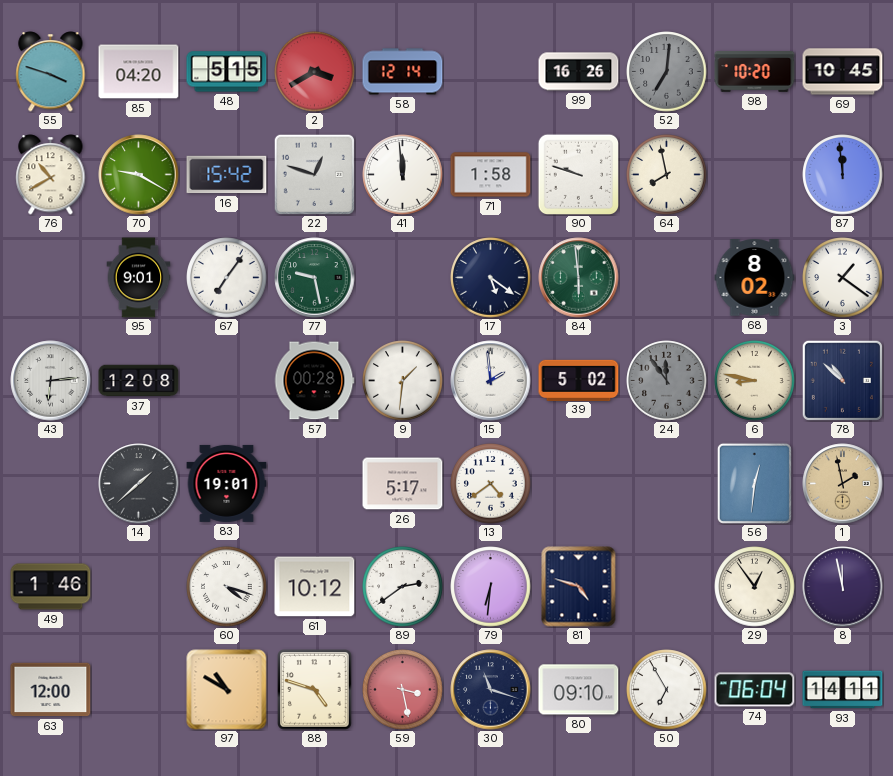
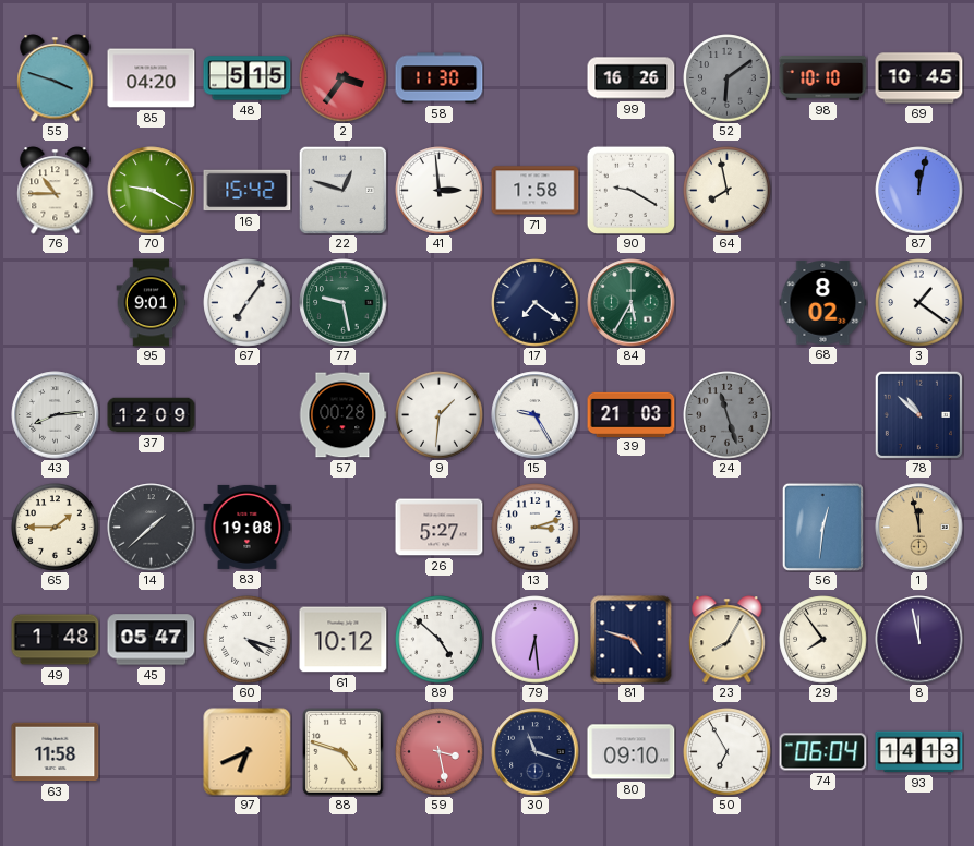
2: 3:40 -> 3:36
58: 12:14 -> 11:30
52: 7:01 -> 6:09
98: 10:20 -> 10:10
76: 10:40 -> 10:45
41: 11:59 -> 2:59
90: 9:48 -> 9:20
87: 11:59 -> 12:02
17: 5:21 -> 7:21
84: 5:59 -> 5:35
43: 6:14 -> 8:14
37: 12:08 -> 12:09
15: 1:59 -> 9:25
39: 5:02 -> 21:03
24: 11:54 -> 11:27
6: 8:47 -> none
65: none -> 1:45
83: 19:01 -> 19:08
26: 5:17 -> 5:27
13: 4:39 -> 3:12
1: 1:58 -> 11:58
49: 1:46 -> 1:48
45: none -> 05:47
89: 2:39 -> 4:52
79: 6:31 -> 6:29
23: none -> 8:05
29: 12:54 -> 7:54
63: 12:00 -> 11:58
97: 10:50 -> 6:41
93: 14:11 -> 14:13
